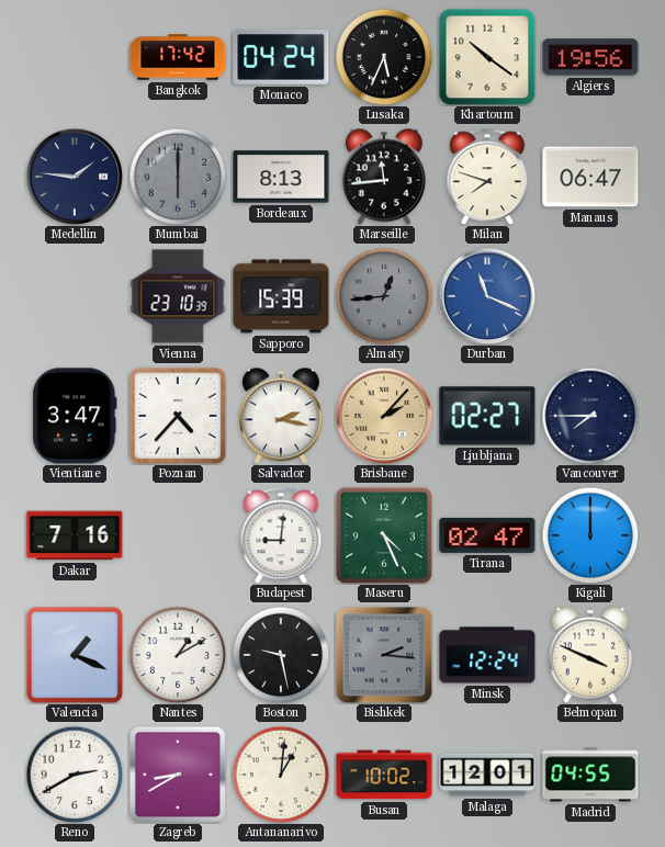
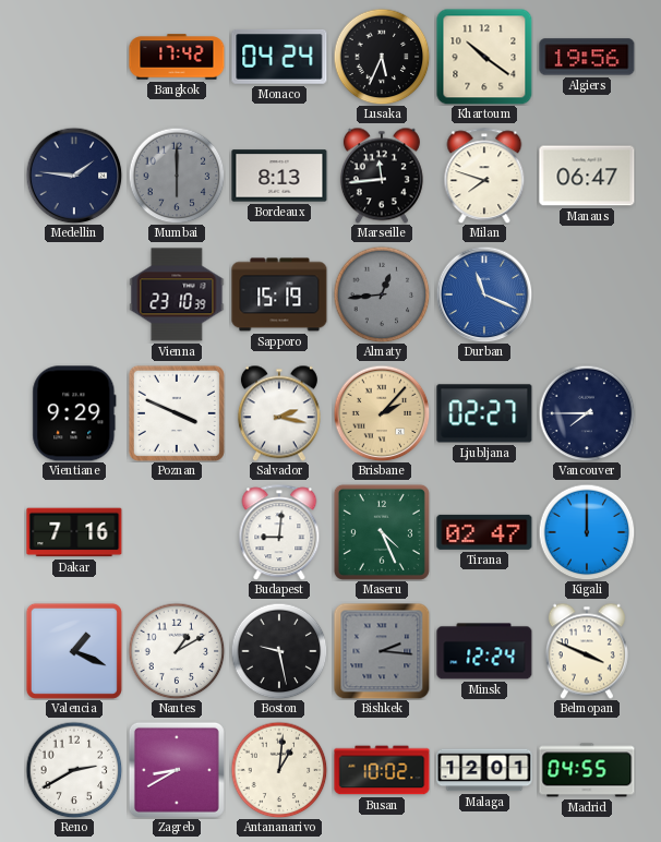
Sapporo: 15:39 -> 15:19
Vientiane: 3:47 -> 9:29
Poznan: 4:37 -> 3:49
